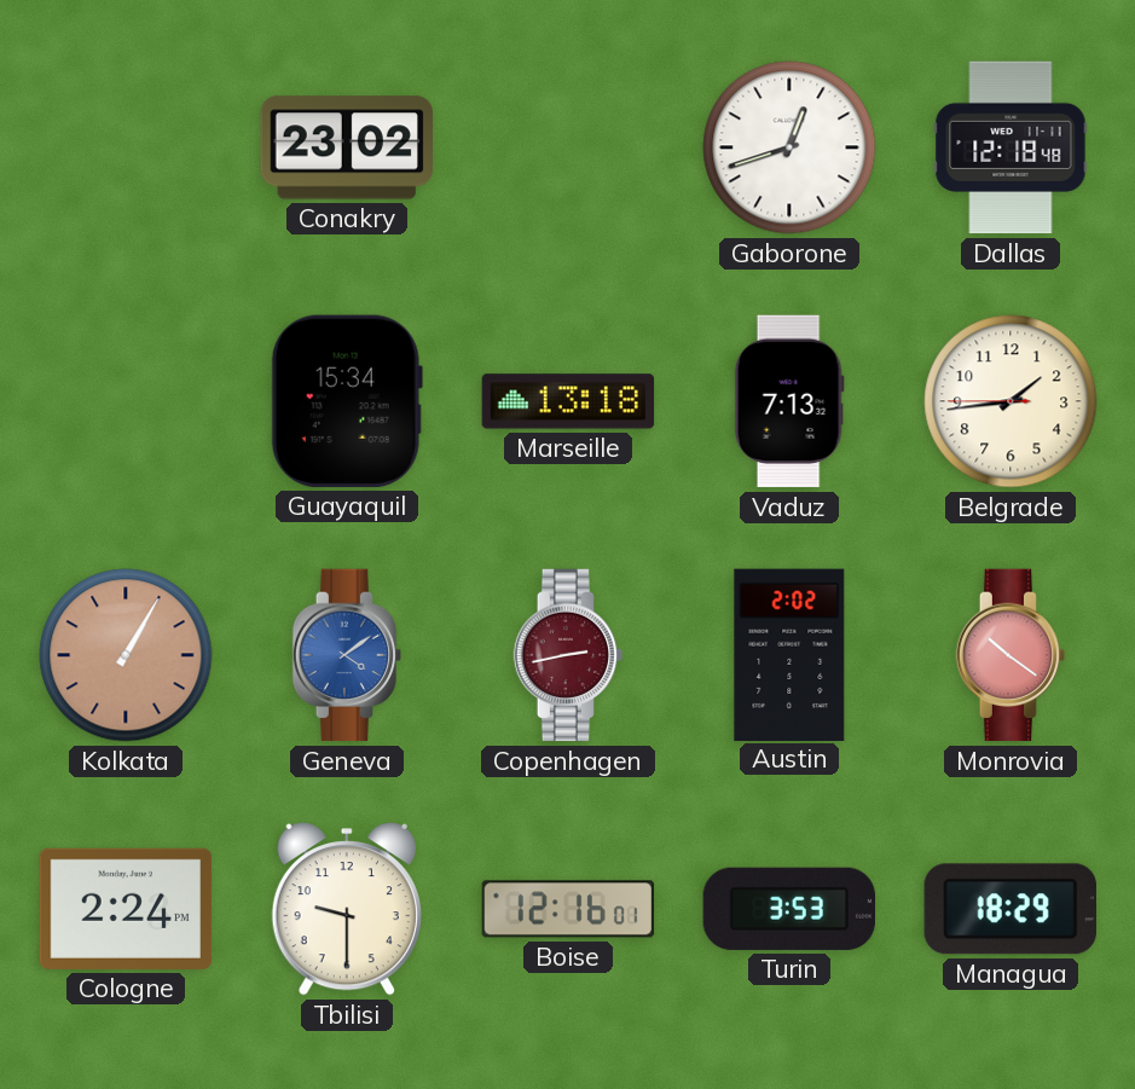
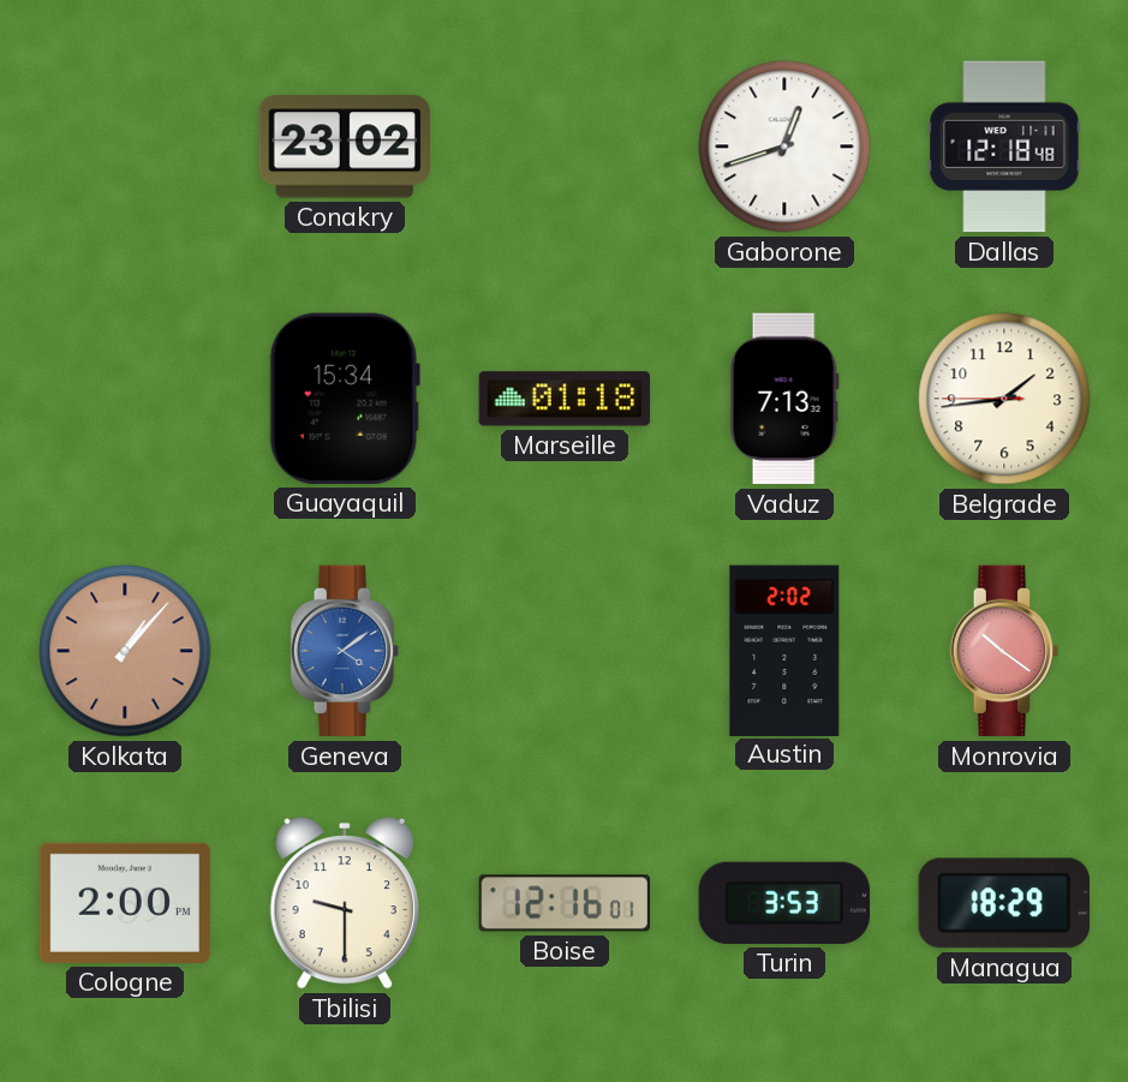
Marseille: 13:18 -> 01:18
Kolkata: 1:05 -> 1:07
Copenhagen: 2:43 -> none
Cologne: 2:24 -> 2:00
